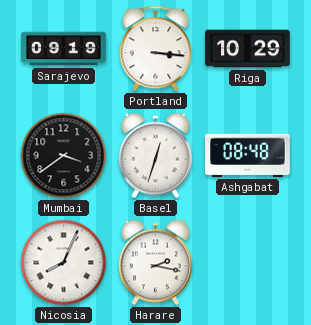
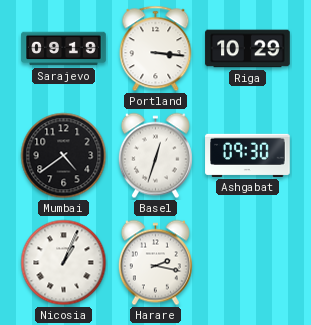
Mumbai: 3:39 -> 4:39
Ashgabat: 08:48 -> 09:30
Nicosia: 8:04 -> 1:04
